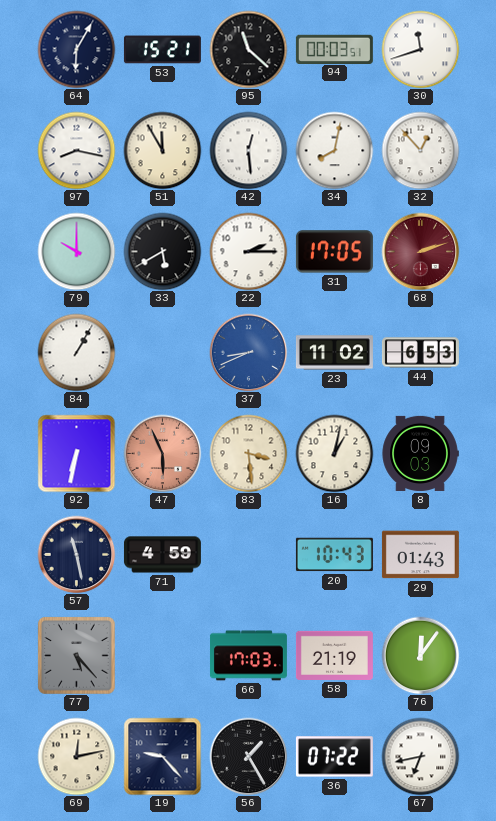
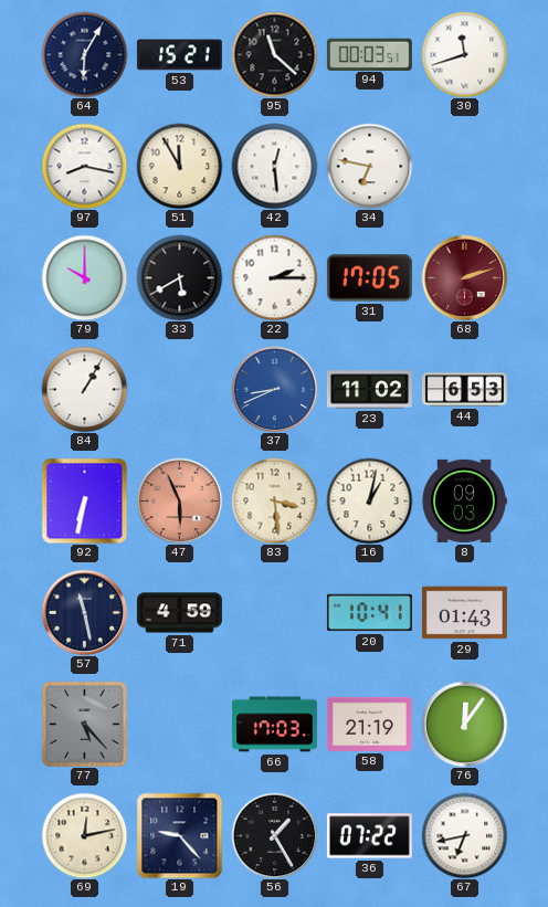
34: 8:02 -> 6:47
32: 12:53 -> none
20: 10:43 -> 10:41
